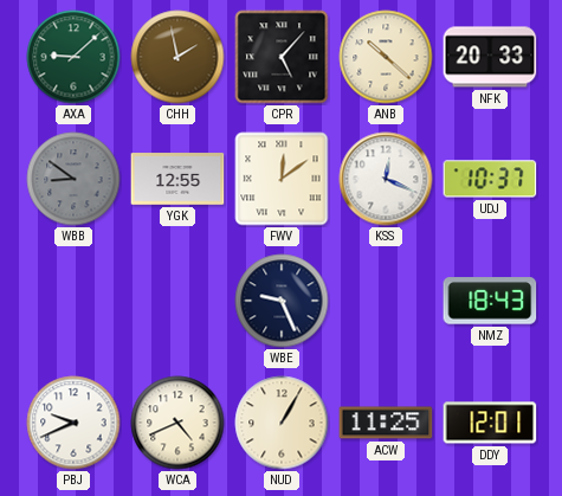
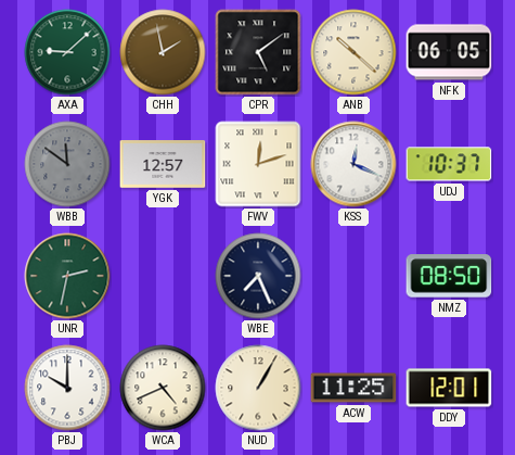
CPR: 5:07 -> 5:09
NFK: 20:33 -> 06:05
WBB: 8:51 -> 11:51
YGK: 12:55 -> 12:57
FWV: 12:09 -> 12:12
UNR: none -> 2:32
WBE: 9:26 -> 7:26
NMZ: 18:43 -> 08:50
PBJ: 9:41 -> 10:00
